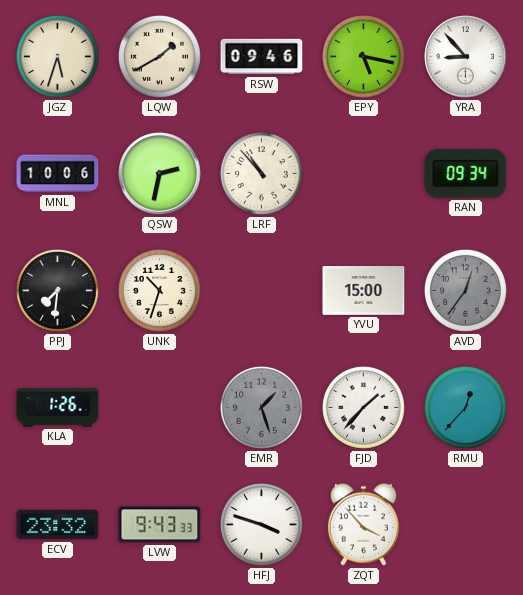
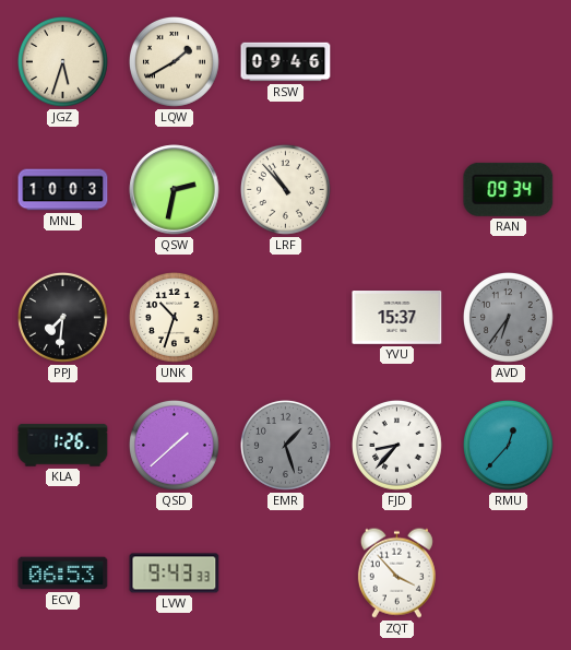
EPY: 5:17 -> none
YRA: 8:53 -> none
MNL: 10:06 -> 10:03
YVU: 15:00 -> 15:37
AVD: 12:36 -> 6:36
QSD: none -> 1:38
FJD: 1:37 -> 8:37
ECV: 23:32 -> 06:53
HFJ: 3:48 -> none
